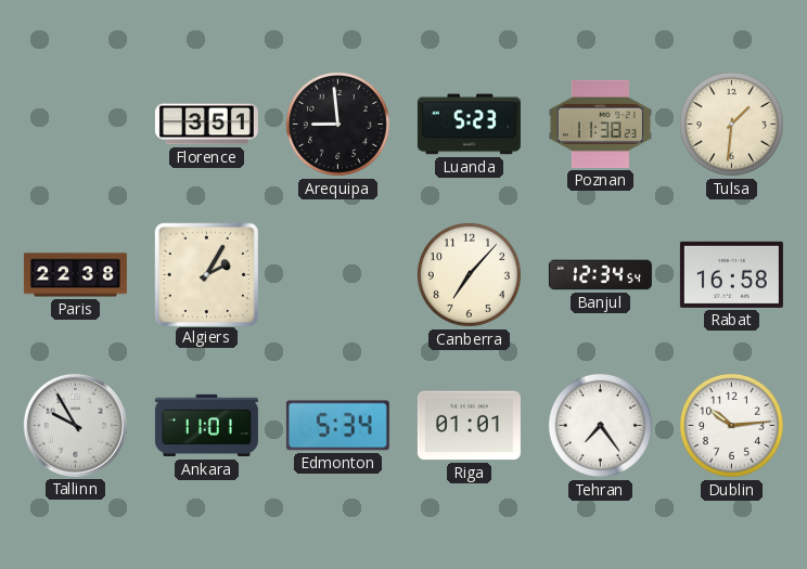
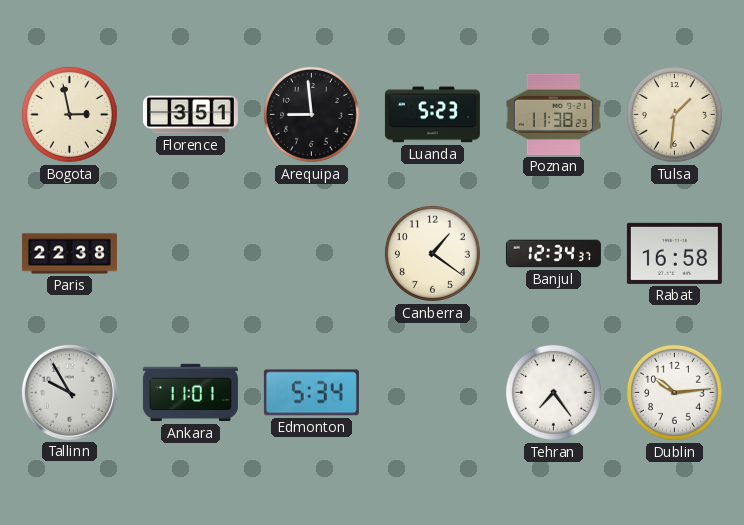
Bogota: none -> 2:58
Algiers: 2:05 -> none
Canberra: 7:07 -> 1:21
Banjul: 12:34:54 -> 12:34:37
Riga: 01:01 -> none
